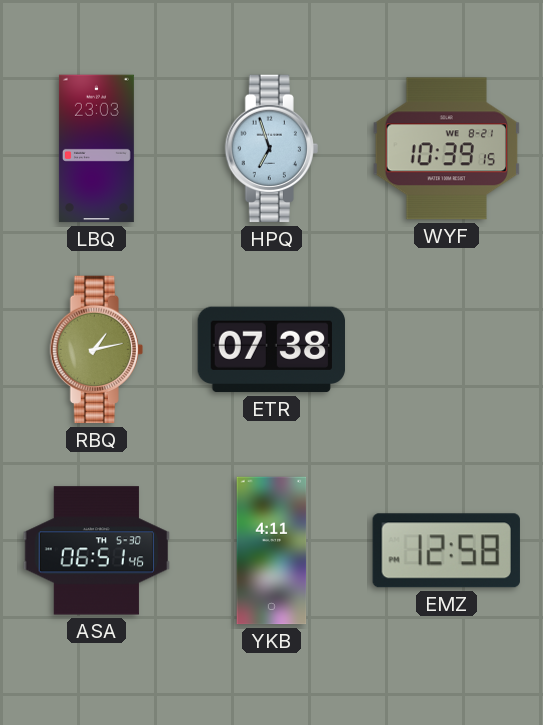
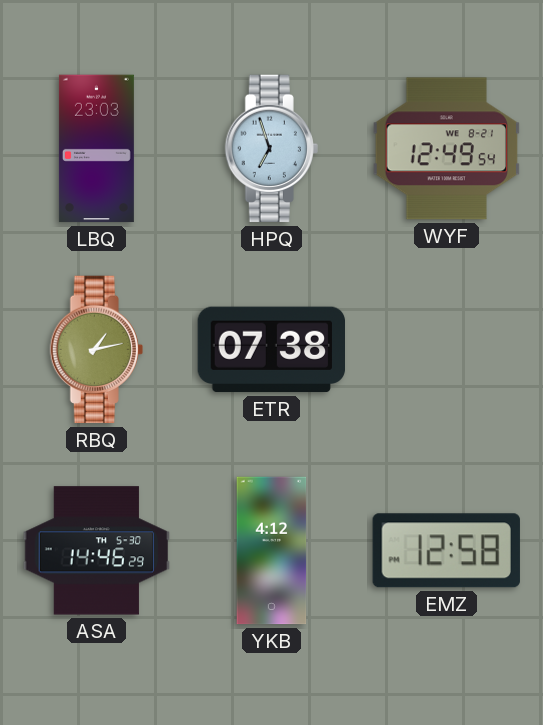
WYF: 10:39 -> 12:49
ASA: 06:51 -> 14:46
YKB: 4:11 -> 4:12
